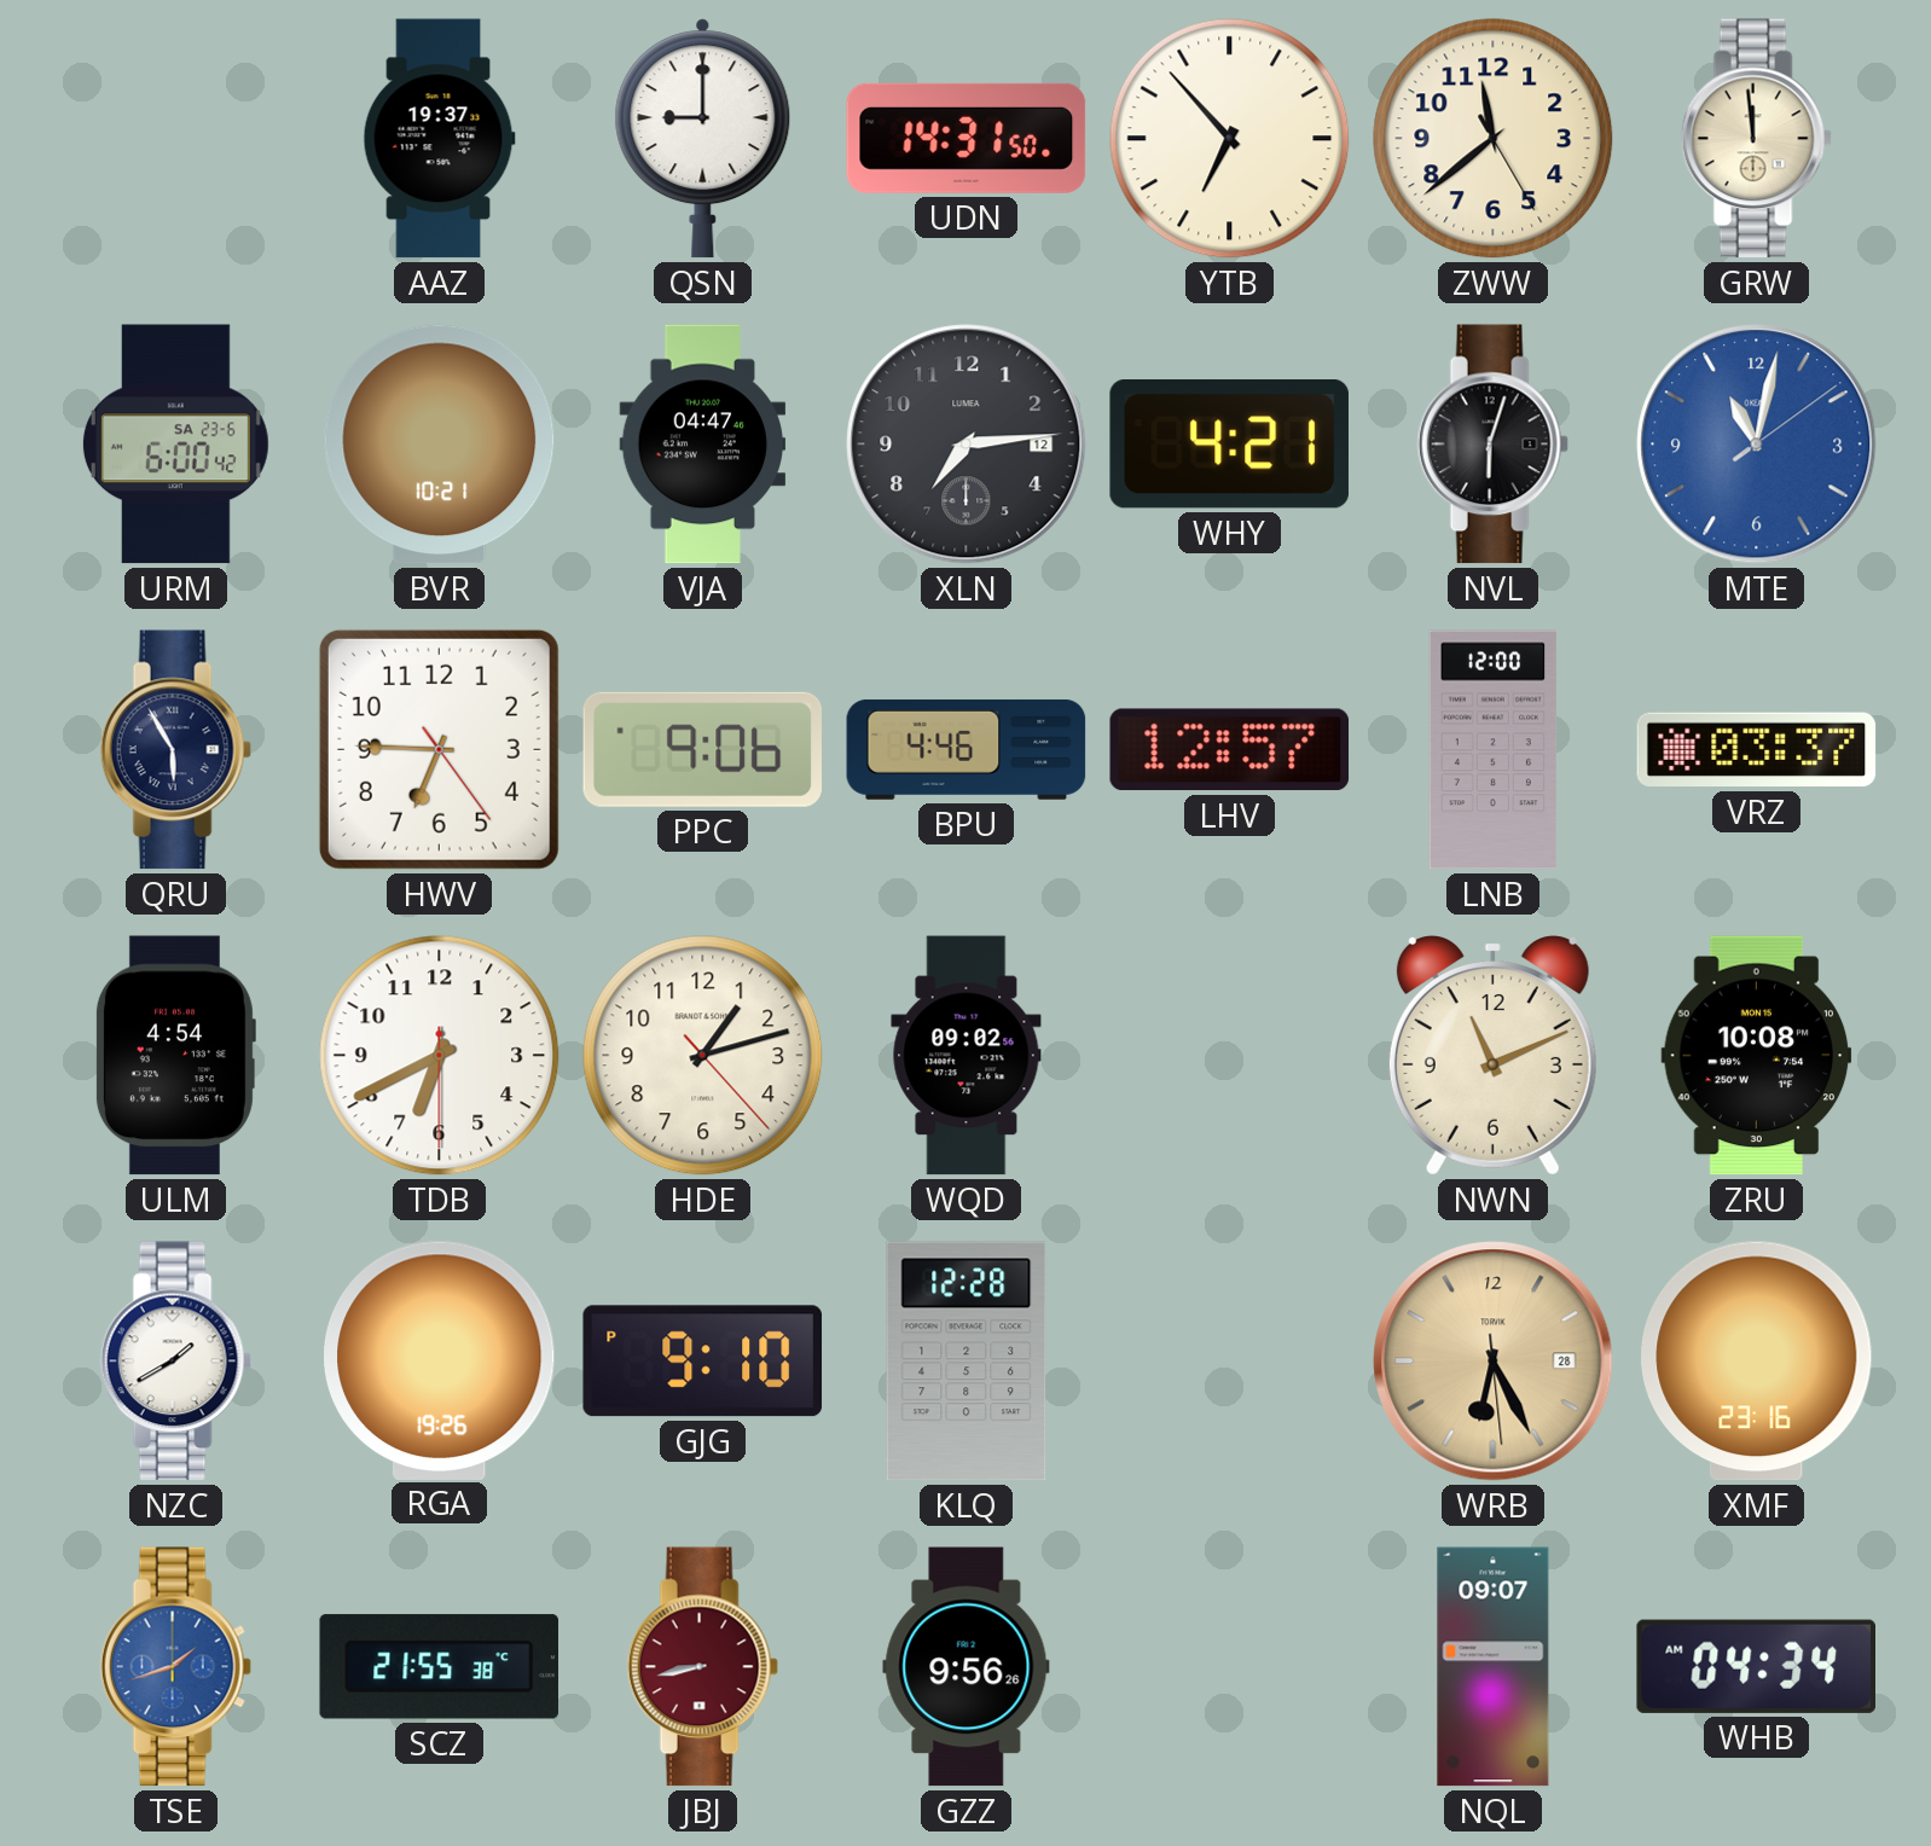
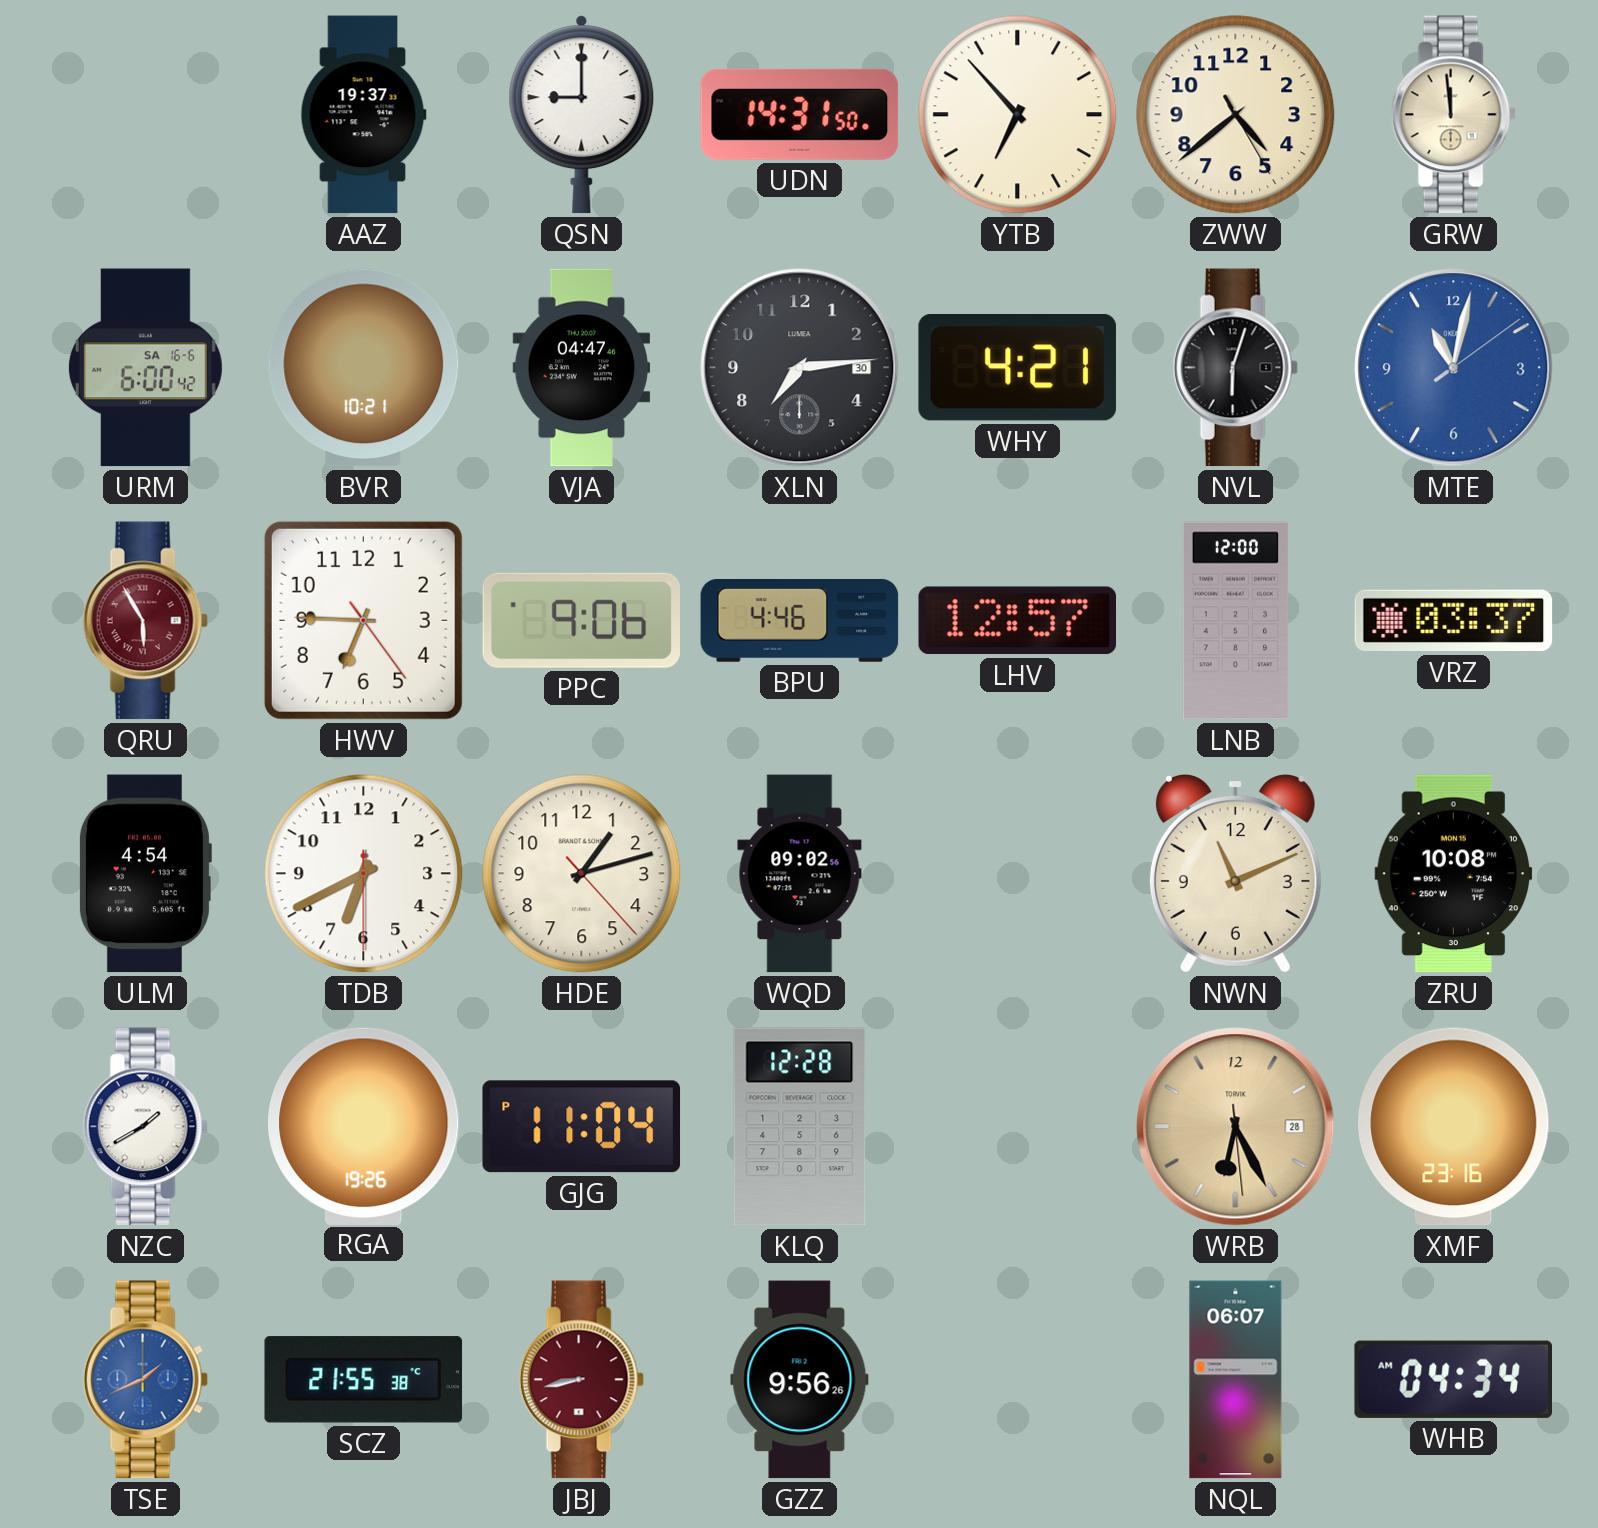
ZWW: 11:38 -> 4:38
URM date: SA 23-6 -> SA 16-6
XLN date: 12 -> 30
QRU dial: navy -> burgundy
GJG: 9:10 -> 11:04
TSE: 1:42 -> 1:41
NQL: 09:07 -> 06:07
